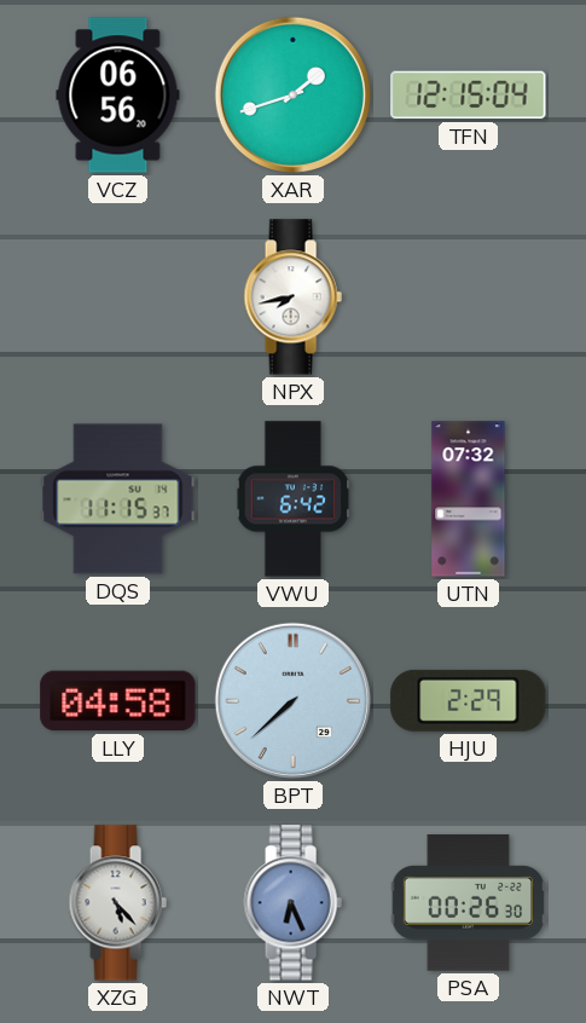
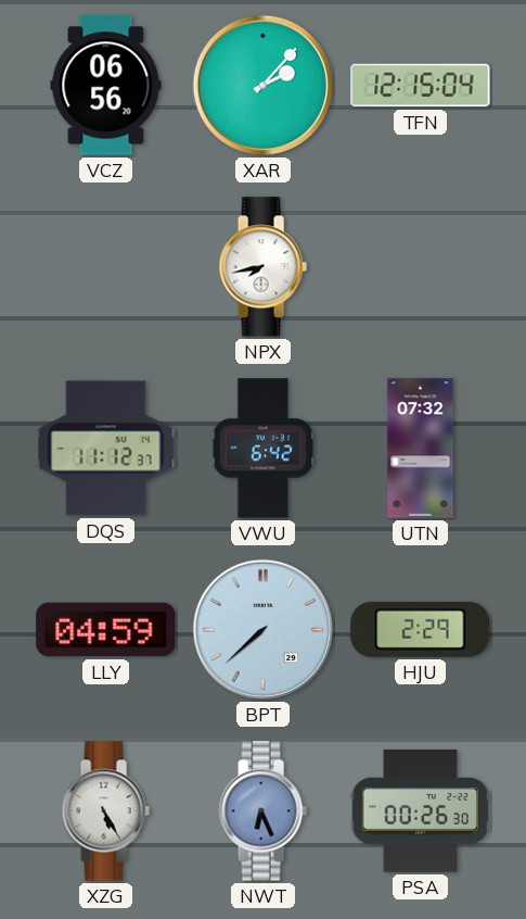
XAR: 1:42 -> 2:07
DQS: 11:15 -> 11:12
LLY: 04:58 -> 04:59
XZG: 5:23 -> 5:25
